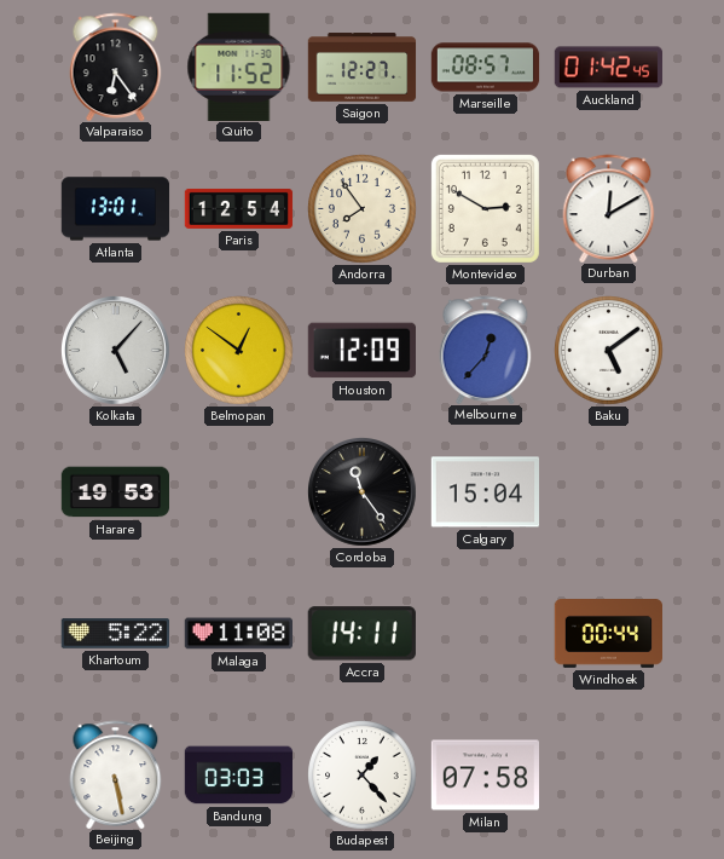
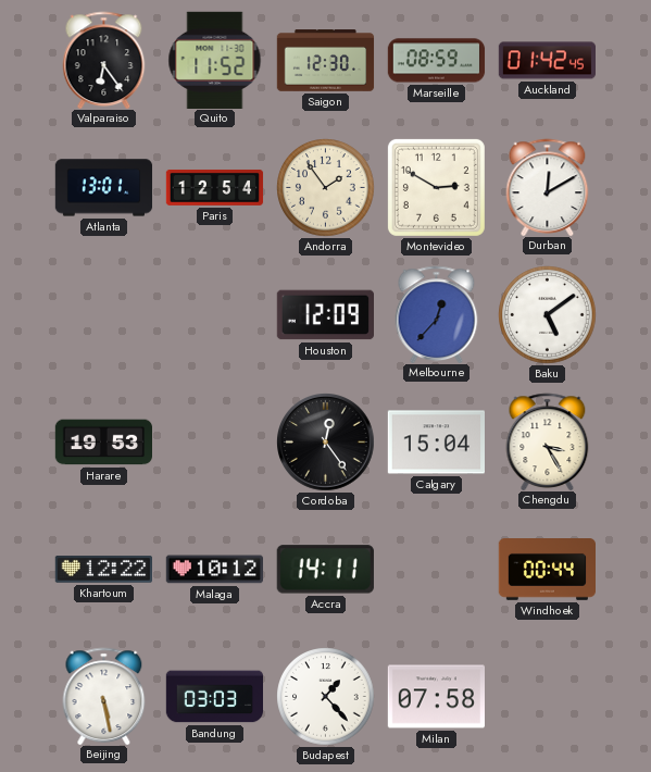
Saigon: 12:27 -> 12:30
Marseille: 08:57 -> 08:59
Andorra: 7:54 -> 1:54
Kolkata: 5:07 -> none
Belmopan: 12:51 -> none
Cordoba: 11:24 -> 12:24
Chengdu: none -> 3:25
Khartoum: 5:22 -> 12:22
Malaga: 11:08 -> 10:12
